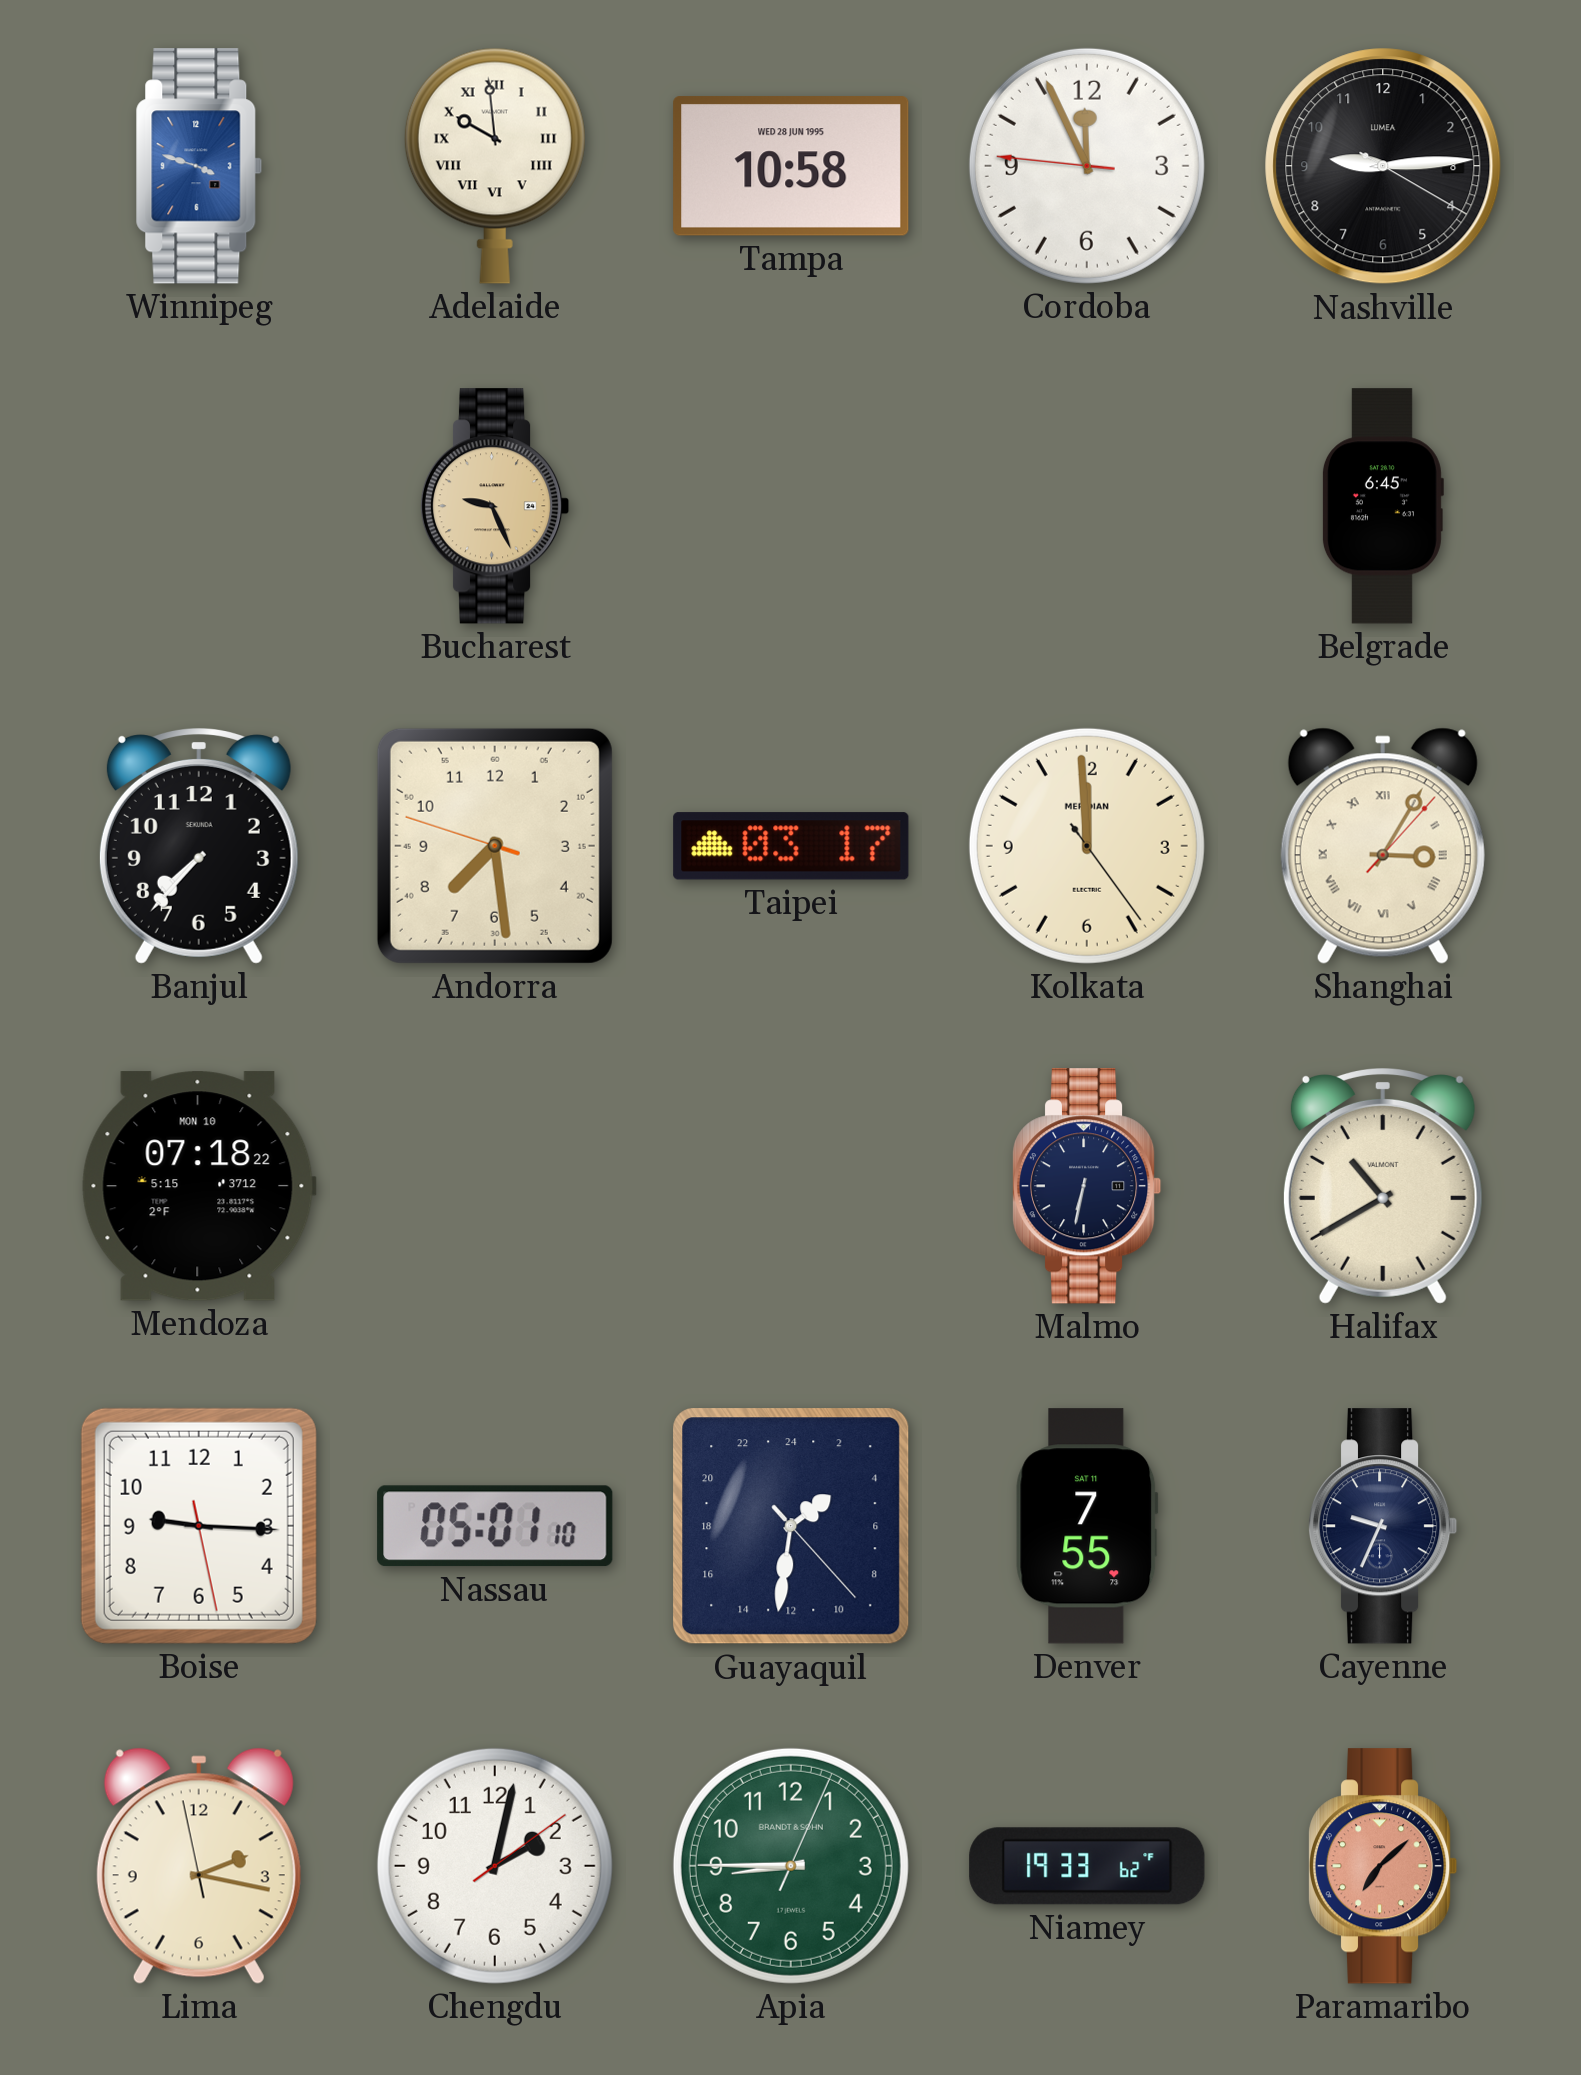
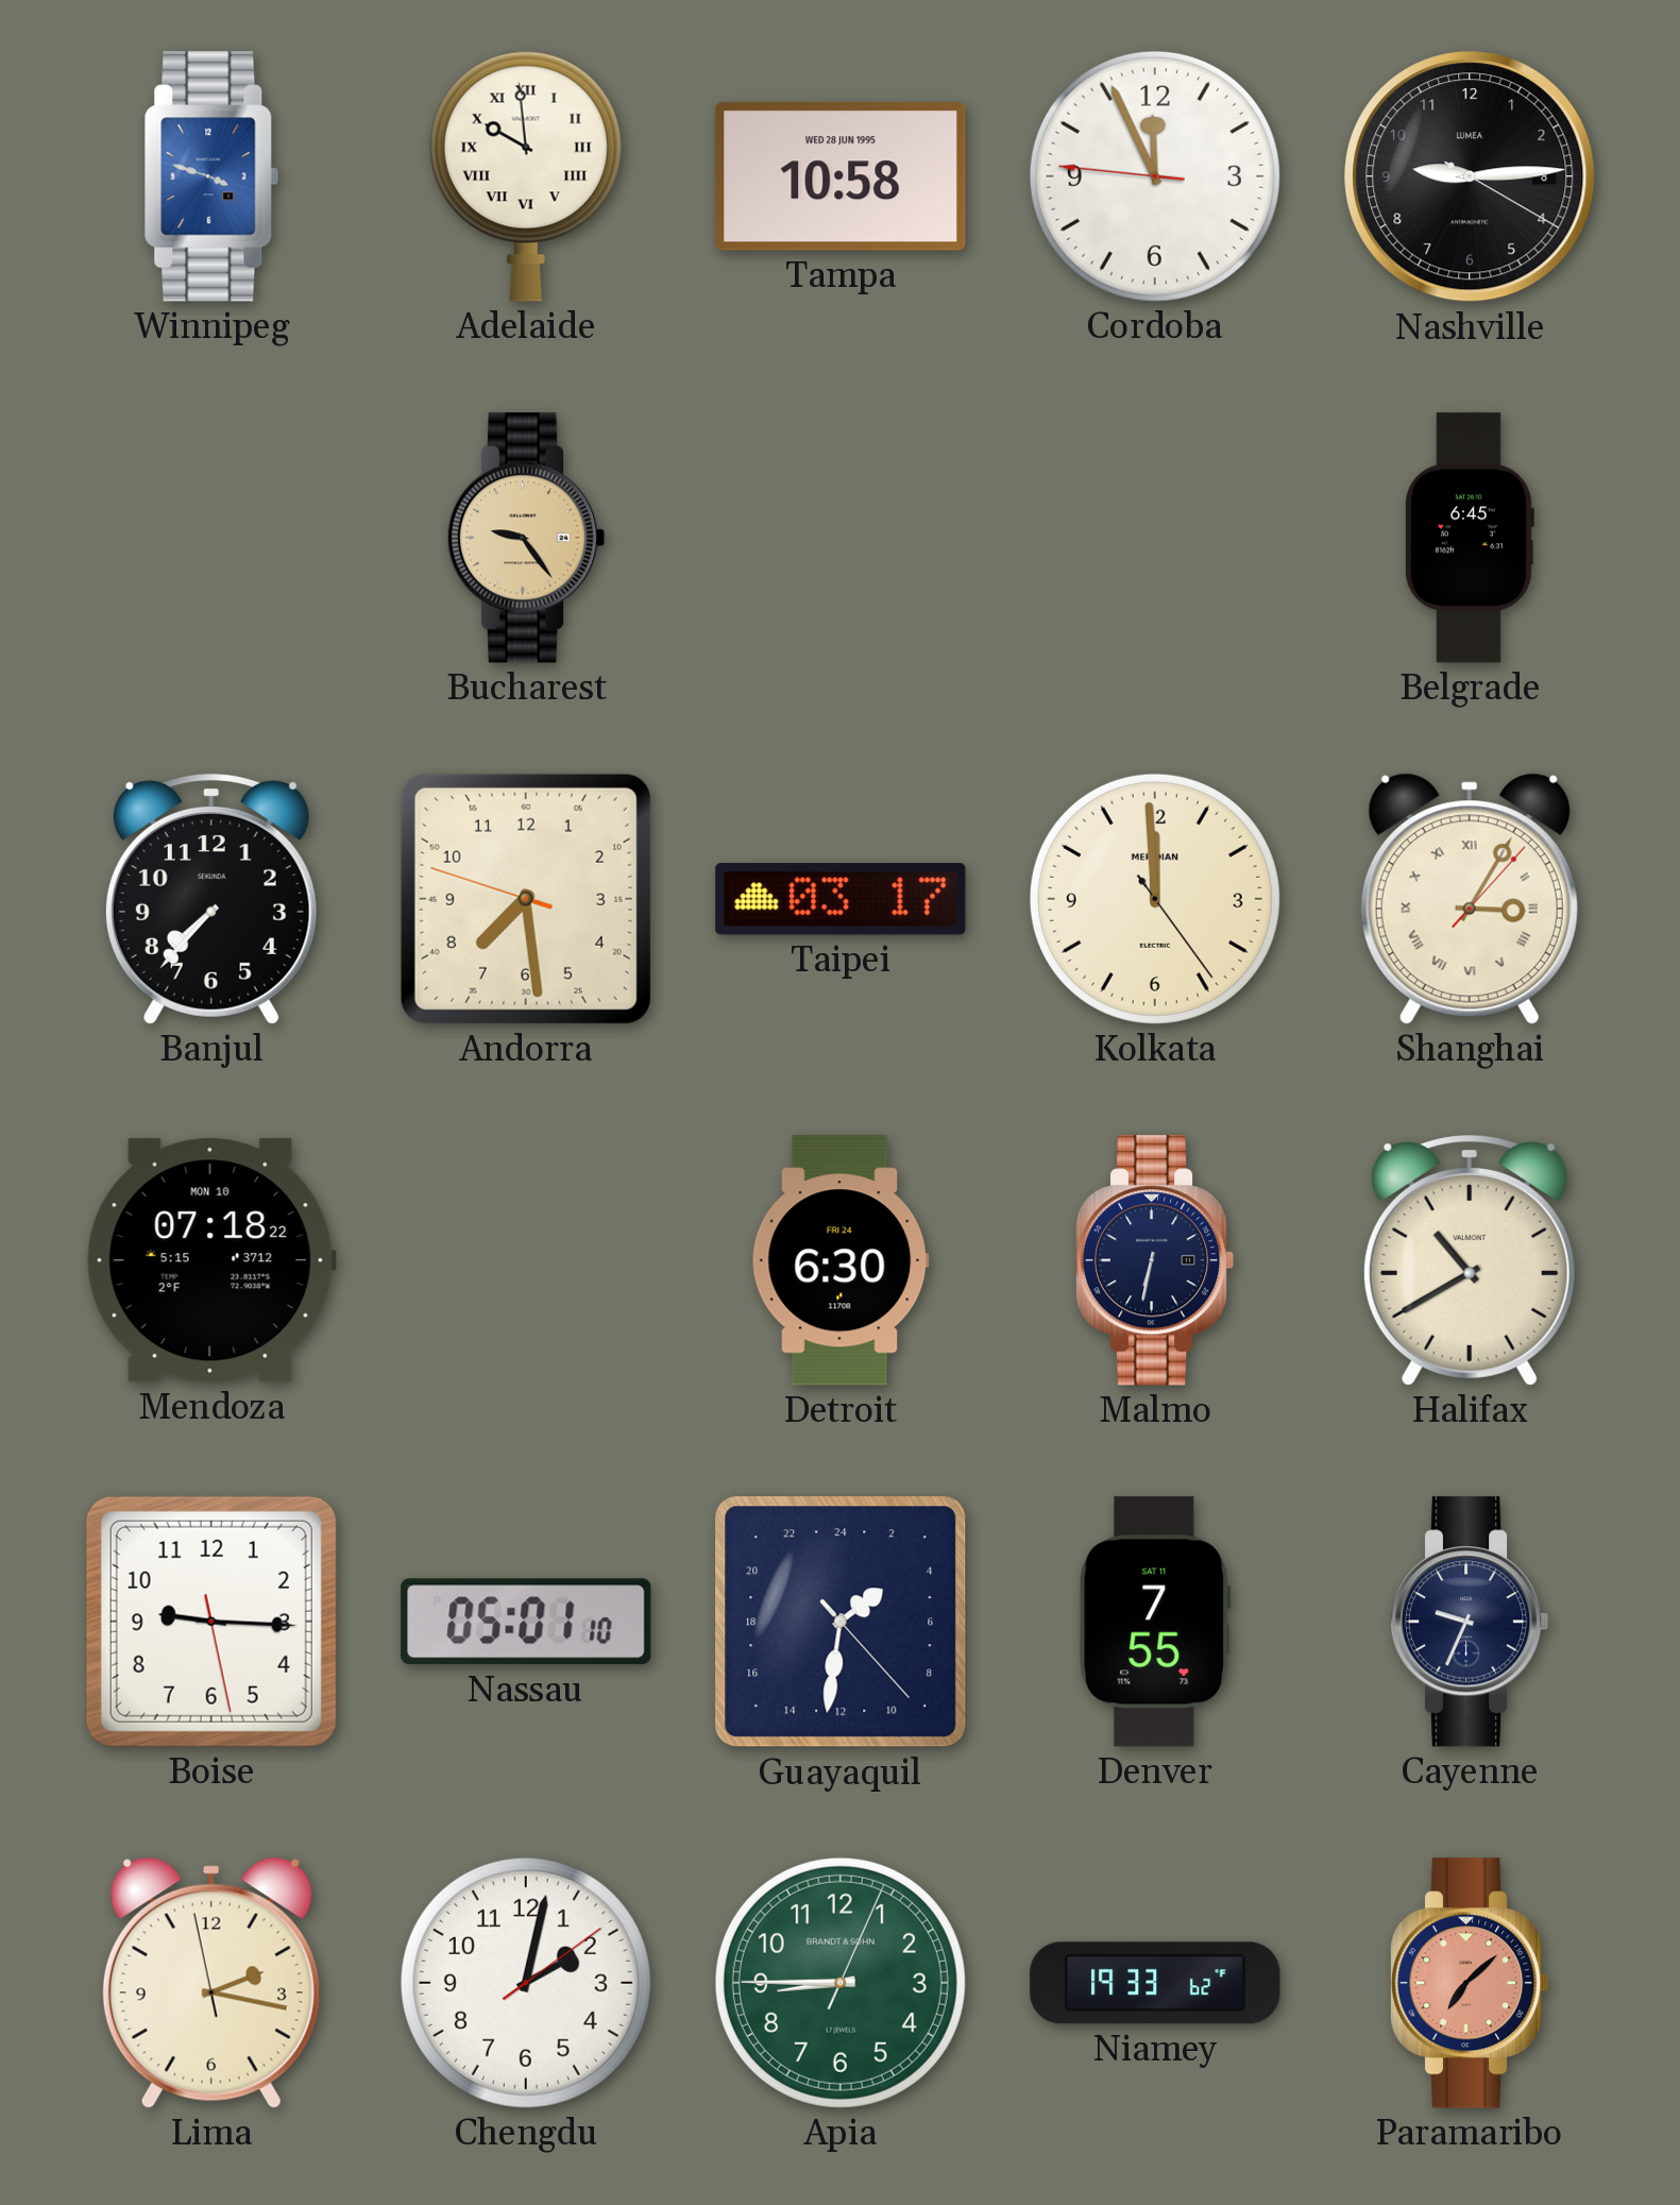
Bucharest: 9:26 -> 9:24
Detroit: none -> 6:30
